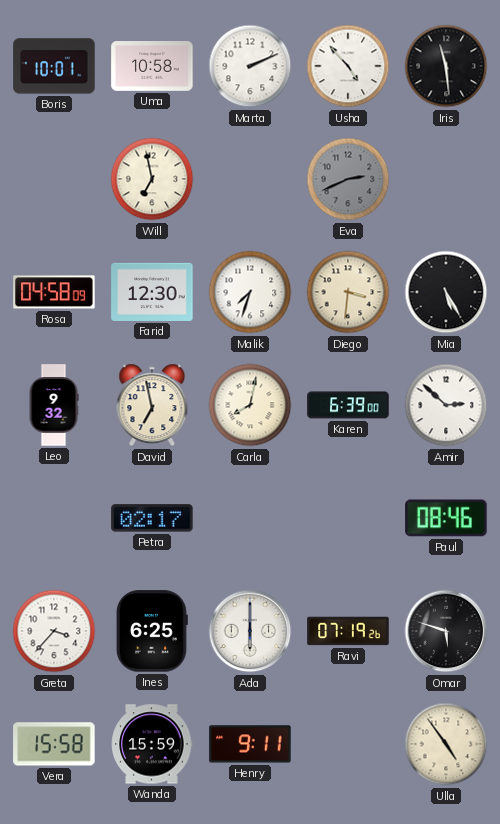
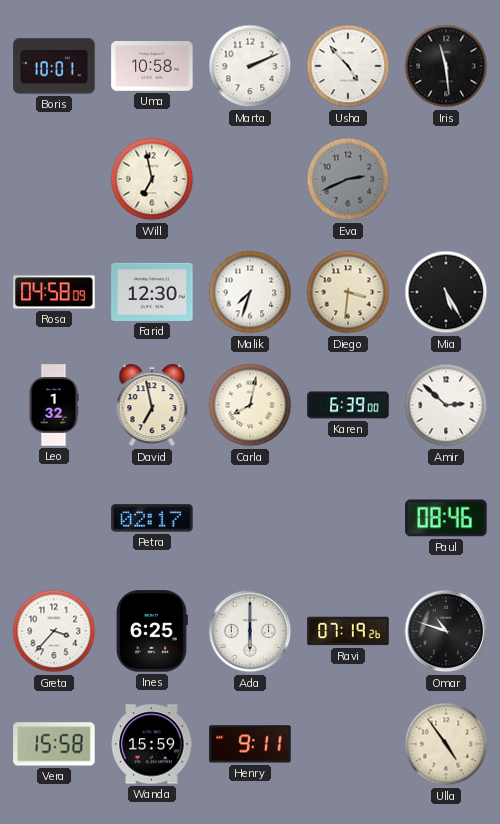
Leo: 9:32 -> 1:32
Omar: 5:48 -> 10:48
